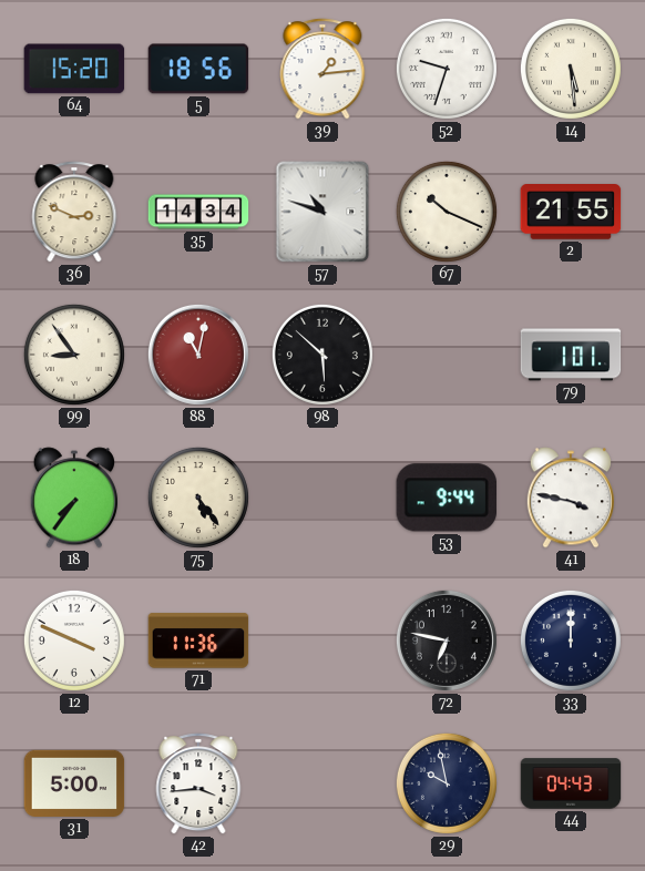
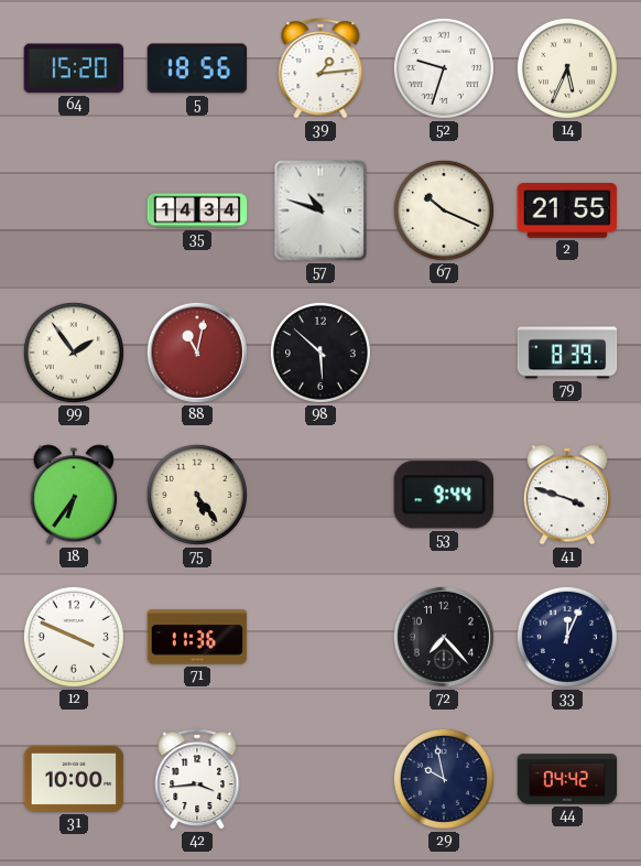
14: 5:29 -> 5:34
36: 2:49 -> none
99: 8:54 -> 1:54
79: 1:01 -> 8:39
18: 7:36 -> 6:36
41: 3:47 -> 3:48
72: 6:47 -> 7:23
33: 12:00 -> 12:04
31: 5:00 -> 10:00
44: 04:43 -> 04:42
